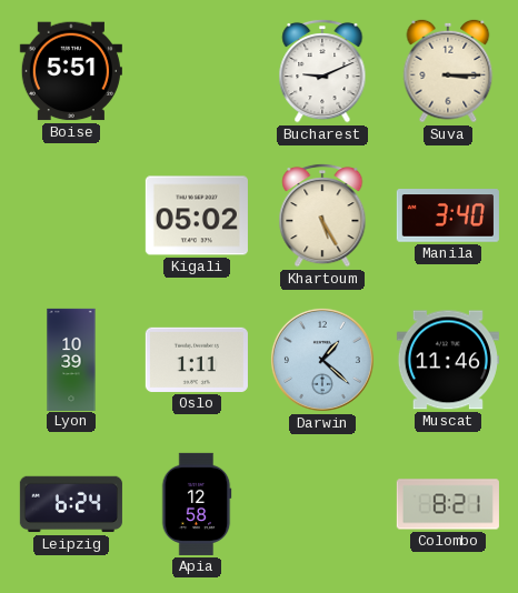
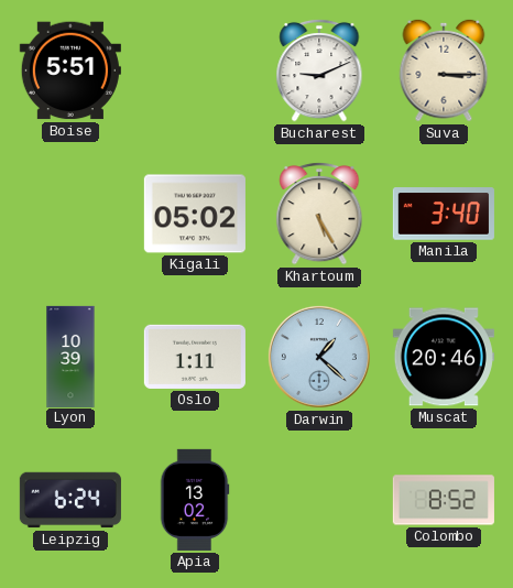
Muscat: 11:46 -> 20:46
Apia: 12:58 -> 13:02
Colombo: 8:21 -> 8:52
